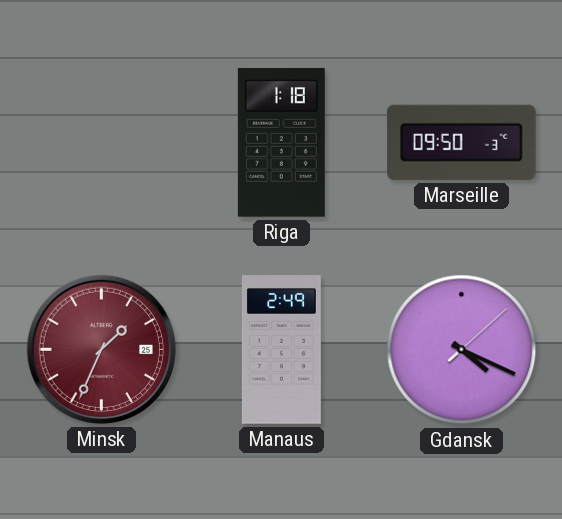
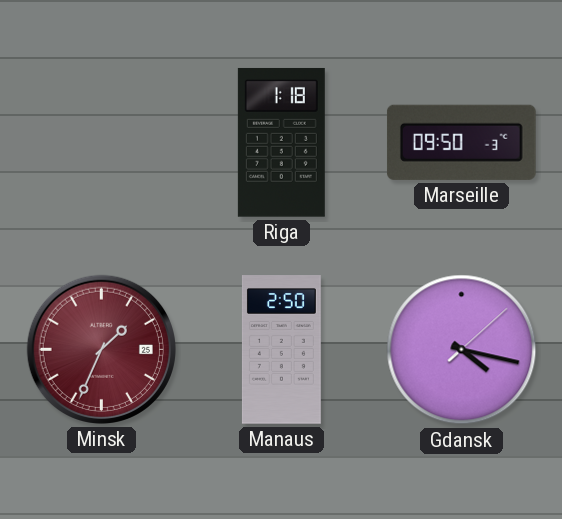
Manaus: 2:49 -> 2:50
Gdansk: 4:19 -> 4:17
